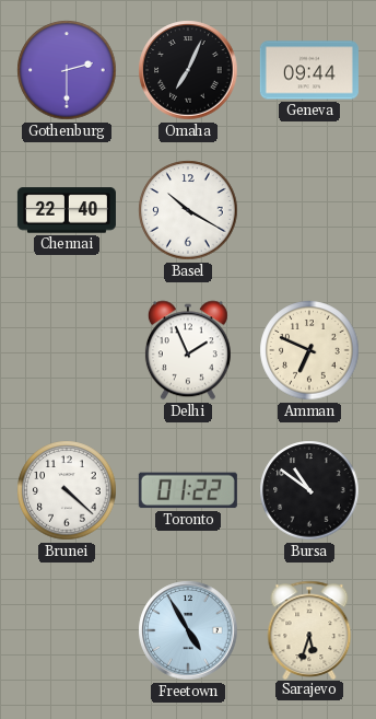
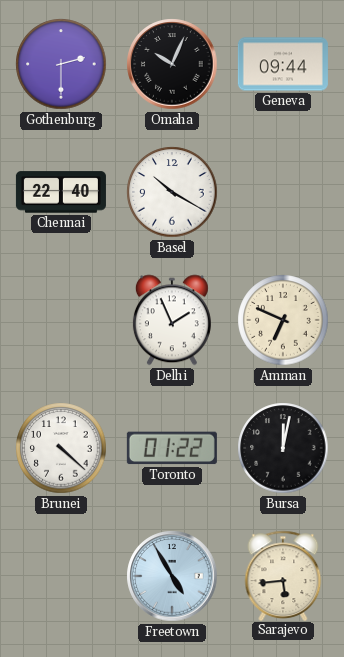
Omaha: 7:04 -> 10:04
Bursa: 10:51 -> 12:02
Sarajevo: 5:33 -> 5:44
